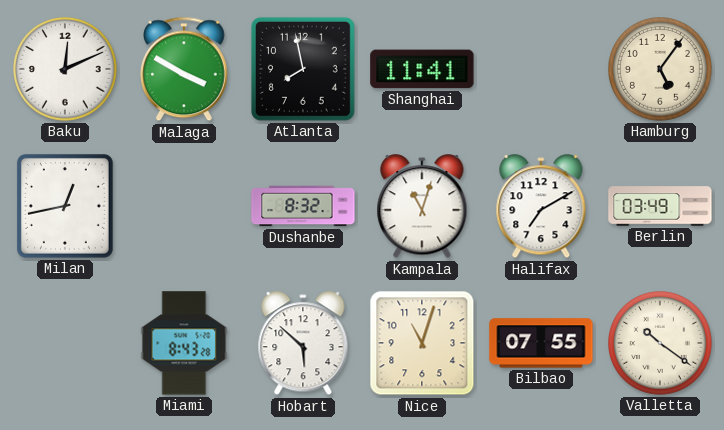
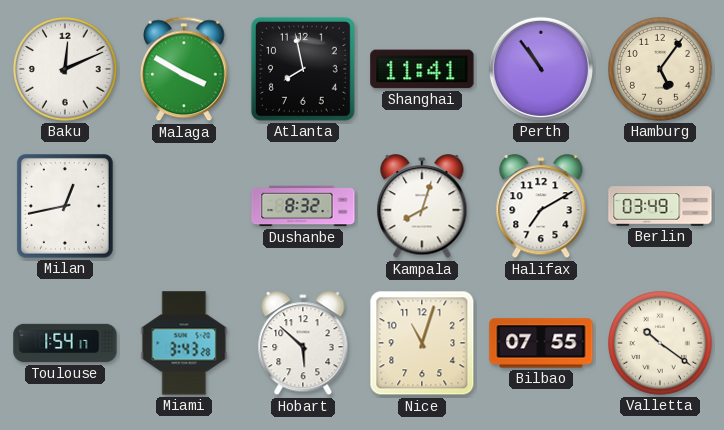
Perth: none -> 10:54
Kampala: 11:03 -> 8:03
Toulouse: none -> 1:54
Miami: 8:43 -> 3:43
